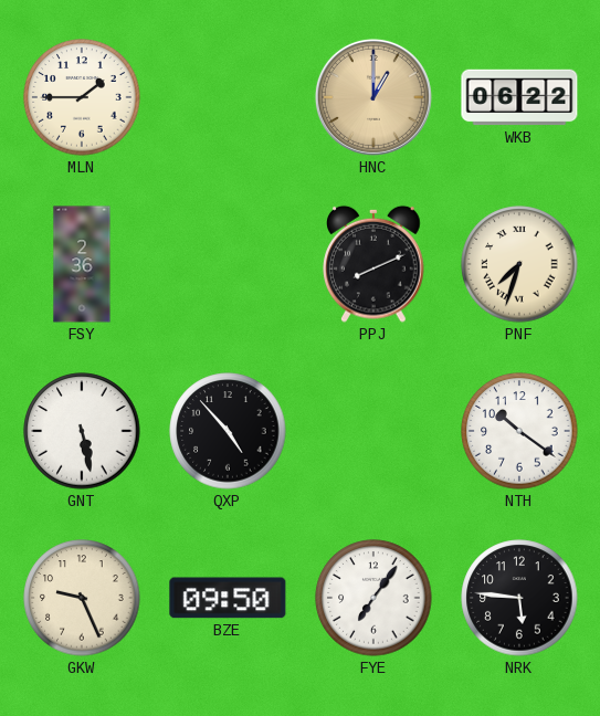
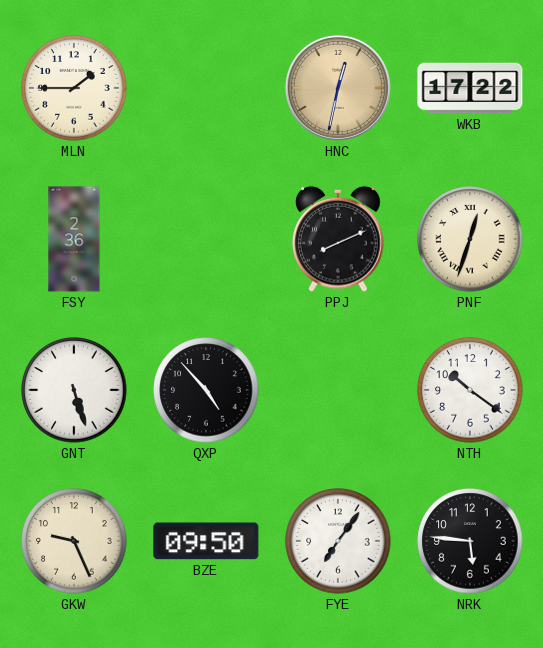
HNC: 1:00 -> 12:32
WKB: 06:22 -> 17:22
PNF: 7:33 -> 12:33
GNT: 5:28 -> 5:27
